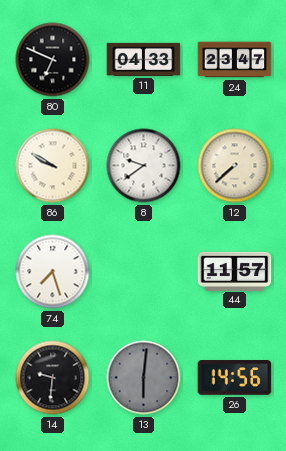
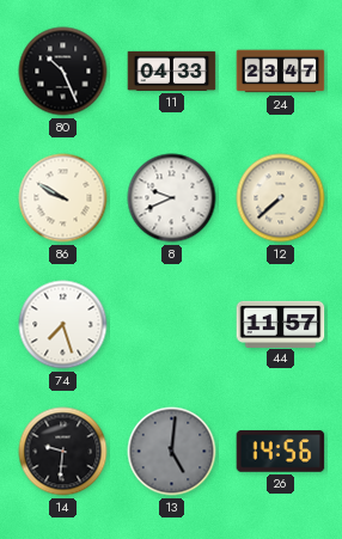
80: 6:49 -> 10:26
8: 9:39 -> 9:41
13: 6:01 -> 5:01
